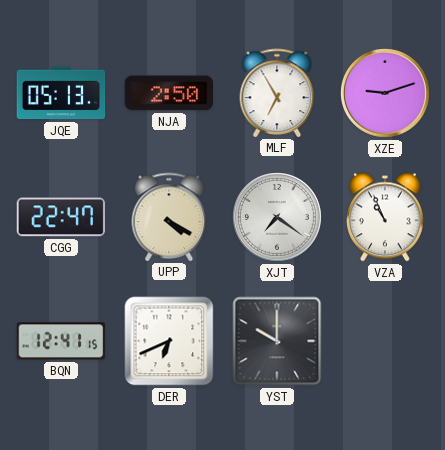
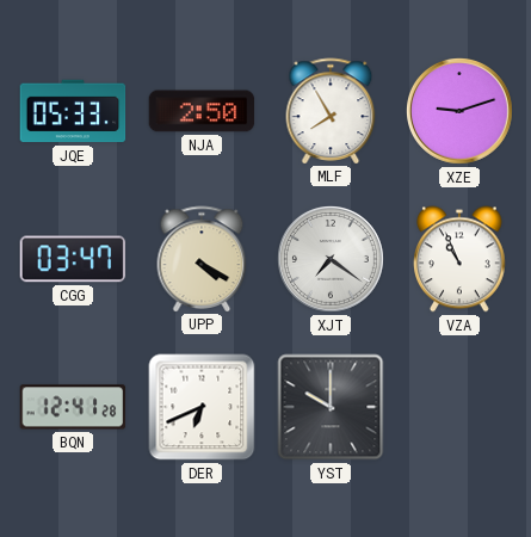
JQE: 05:13 -> 05:33
MLF: 6:55 -> 7:55
CGG: 22:47 -> 03:47
BQN: 12:41:15 -> 12:41:28
